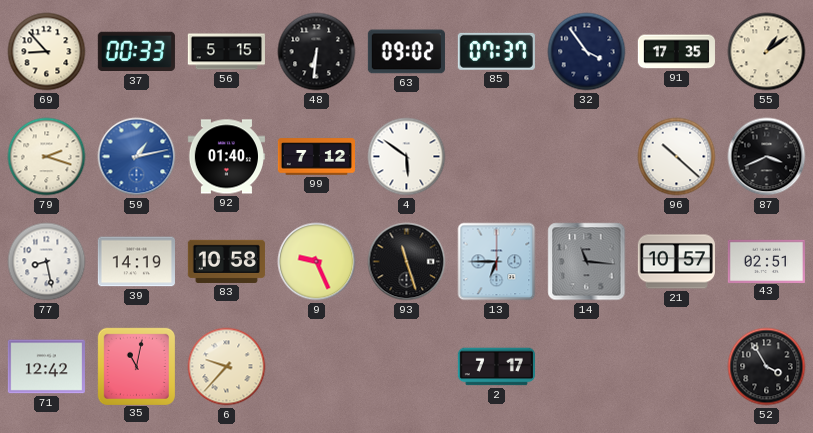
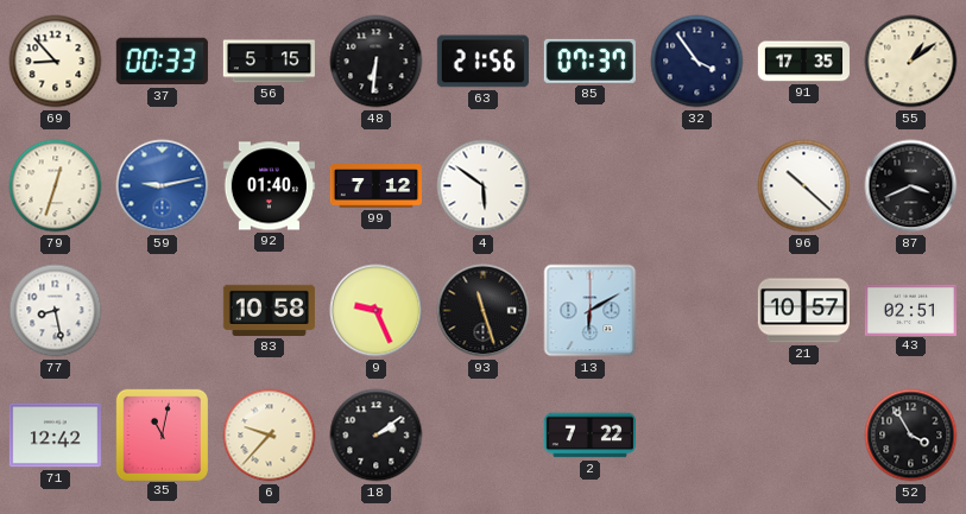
63: 09:02 -> 21:56
79: 2:18 -> 12:33
59: 1:13 -> 9:13
39: 14:19 -> none
13: 6:45 -> 6:10
14: 11:16 -> none
18: none -> 2:09
2: 7:17 -> 7:22
